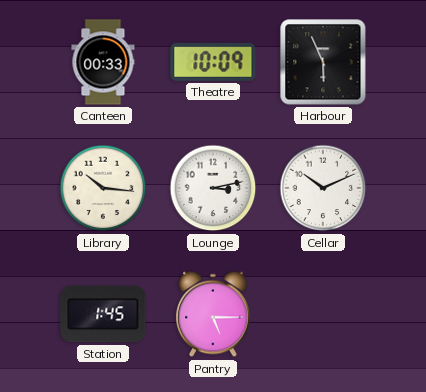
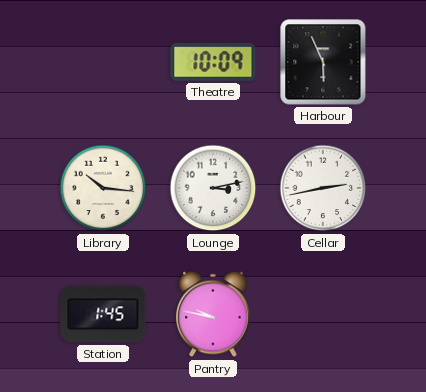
Canteen: 00:33 -> none
Cellar: 10:11 -> 2:43
Pantry: 5:15 -> 9:47
